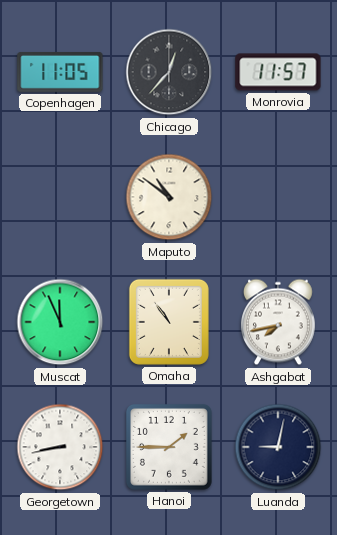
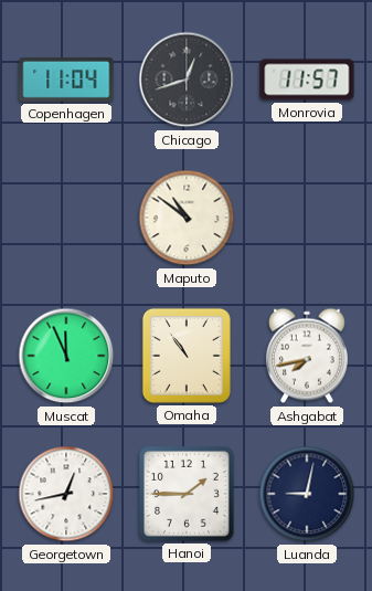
Copenhagen: 11:05 -> 11:04
Chicago: 12:37 -> 12:42
Georgetown: 8:43 -> 12:43
